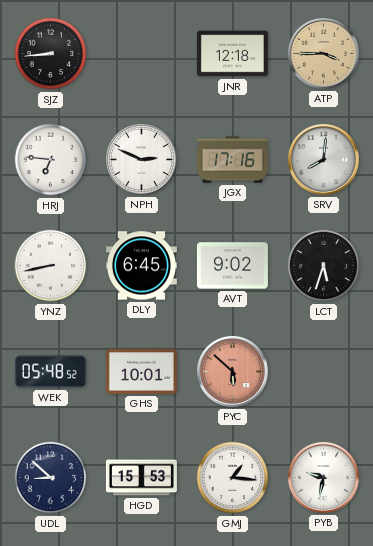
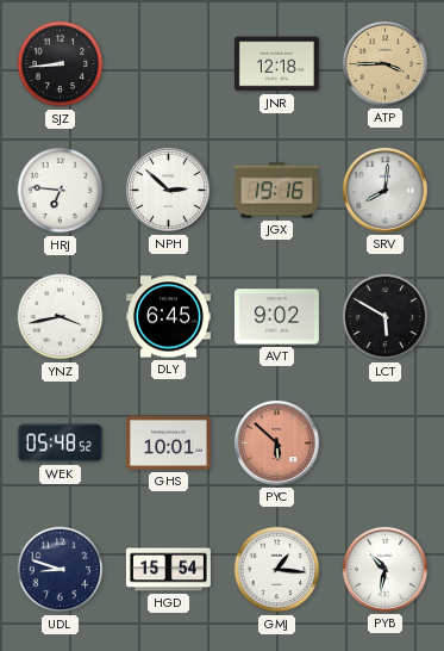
NPH: 2:49 -> 2:52
JGX: 17:16 -> 19:16
YNZ: 8:43 -> 3:43
LCT: 5:33 -> 5:50
UDL: 8:52 -> 8:48
HGD: 15:53 -> 15:54
PYB: 9:32 -> 10:32
